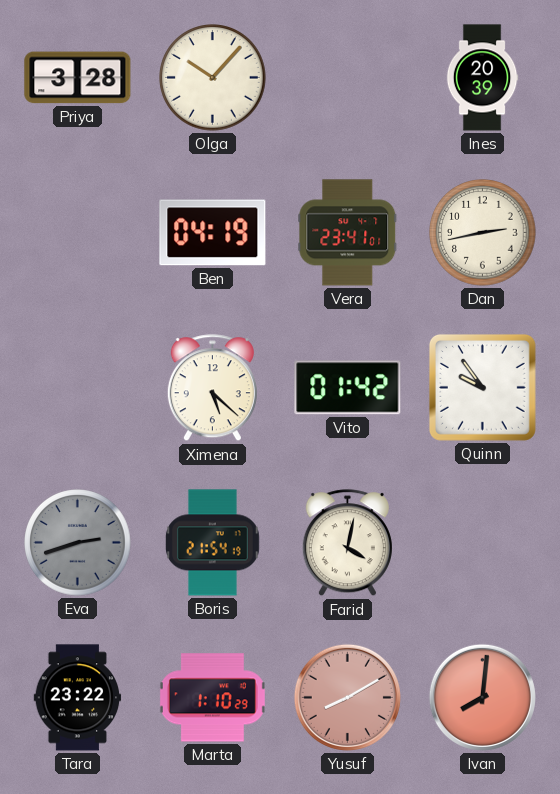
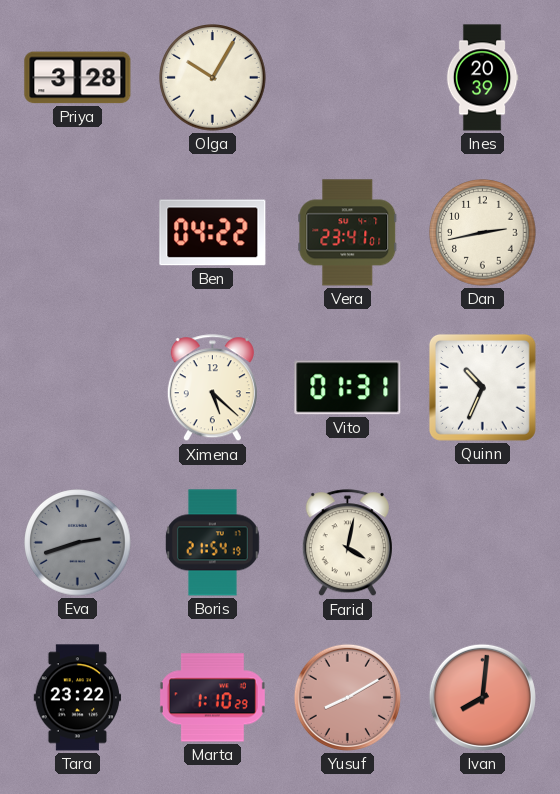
Olga: 10:07 -> 10:05
Ben: 04:19 -> 04:22
Vito: 01:42 -> 01:31
Quinn: 9:54 -> 10:34
